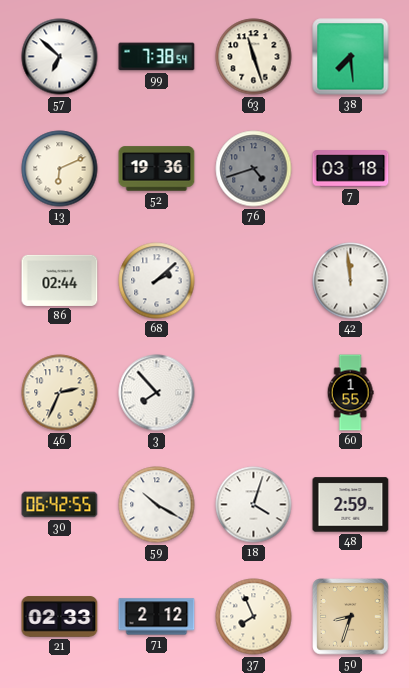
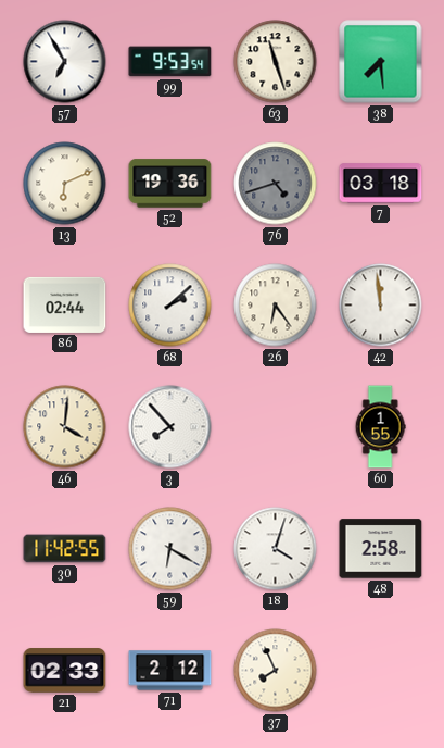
57: 6:52 -> 6:55
99: 7:38 -> 9:53
26: none -> 6:24
46: 2:34 -> 4:01
30: 06:42 -> 11:42
59: 10:20 -> 6:20
48: 2:59 -> 2:58
50: 8:33 -> none
